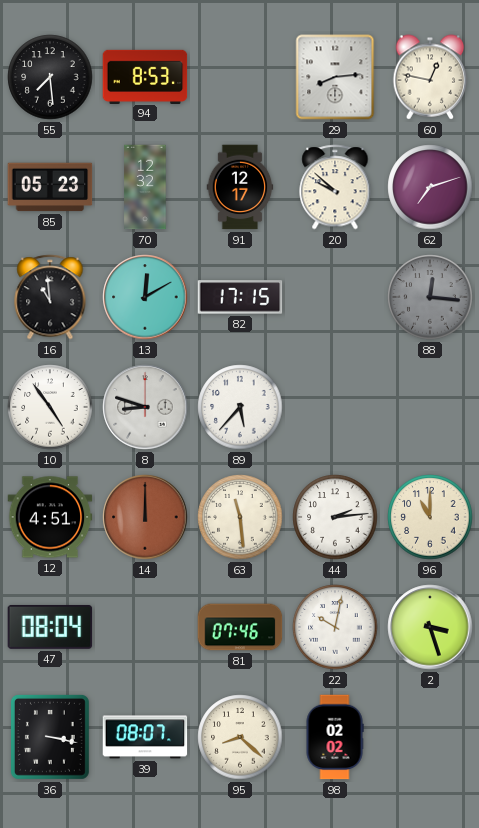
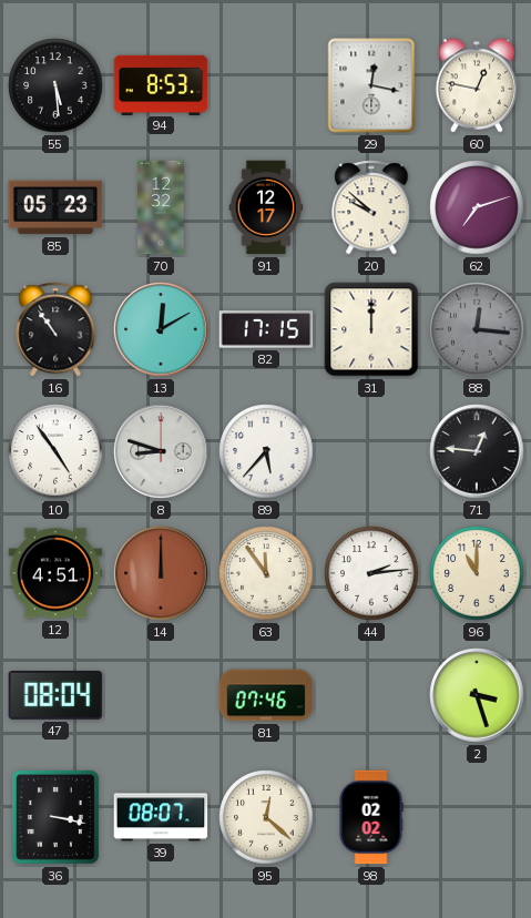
55: 7:29 -> 5:29
29: 8:14 -> 12:17
16: 10:59 -> 10:54
31: none -> 12:00
71: none -> 12:46
63: 11:29 -> 11:54
22: 10:02 -> none
95: 8:22 -> 12:22
